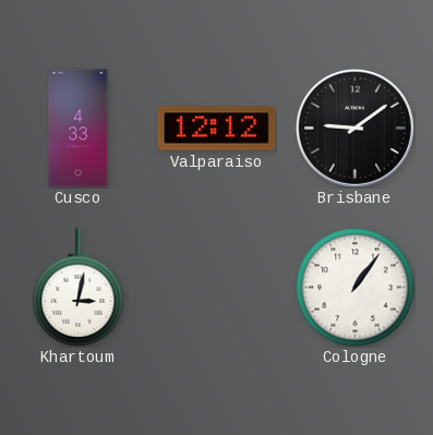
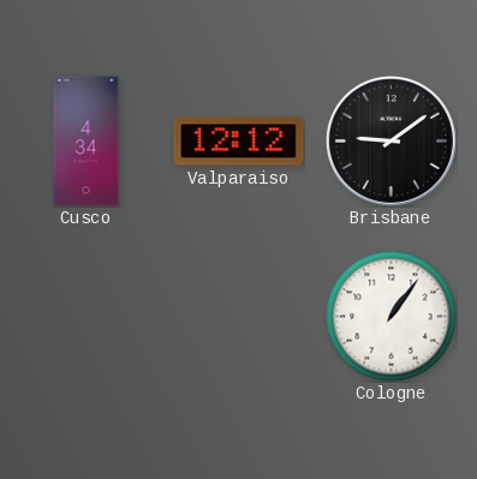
Cusco: 4:33 -> 4:34
Khartoum: 3:02 -> none
